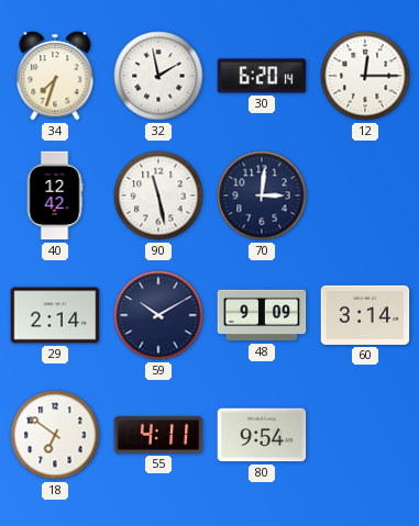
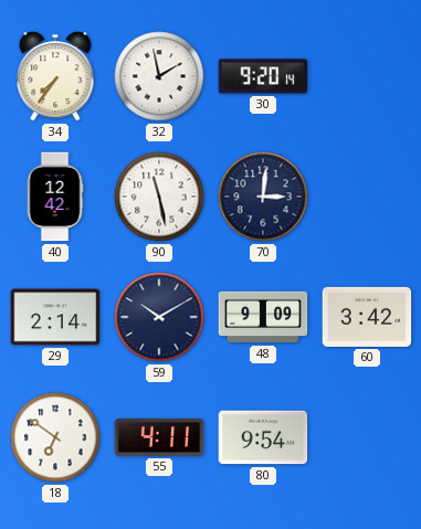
34: 7:33 -> 7:36
30: 6:20 -> 9:20
12: 12:15 -> none
60: 3:14 -> 3:42
